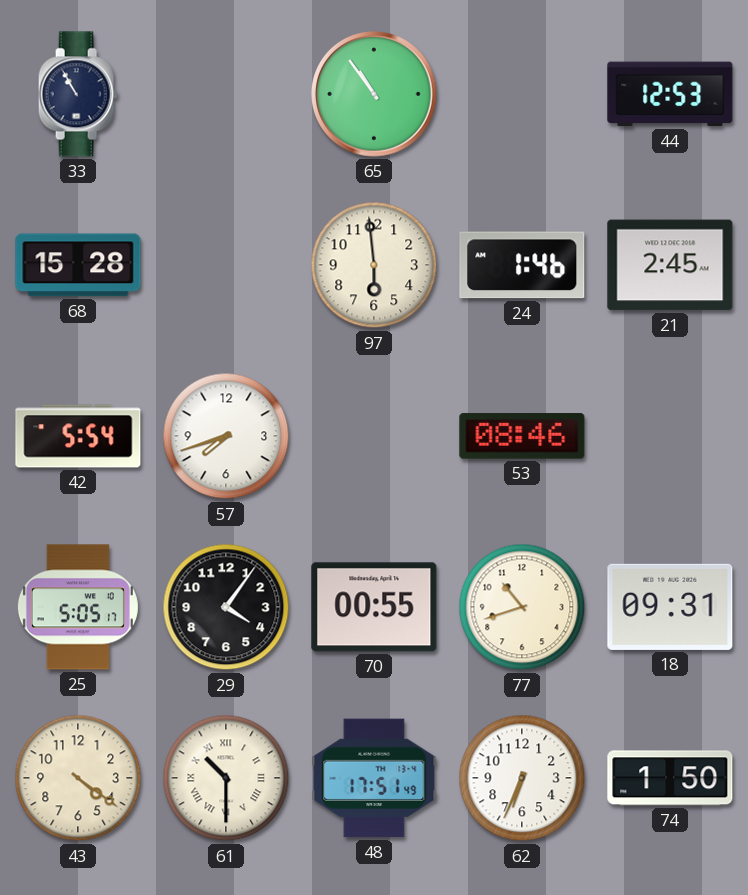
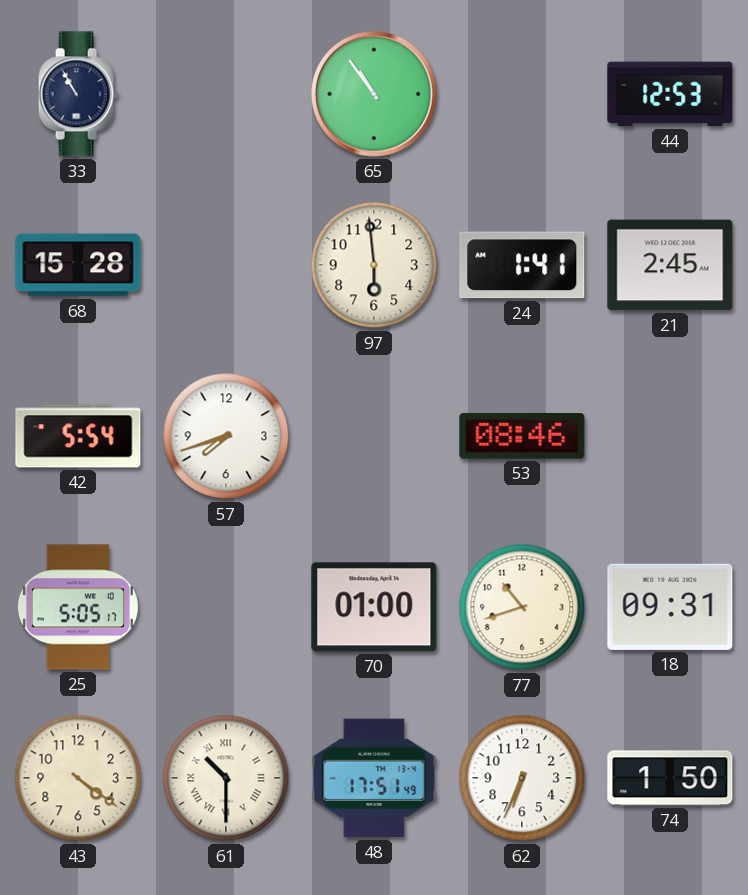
24: 1:46 -> 1:41
29: 4:06 -> none
70: 00:55 -> 01:00
